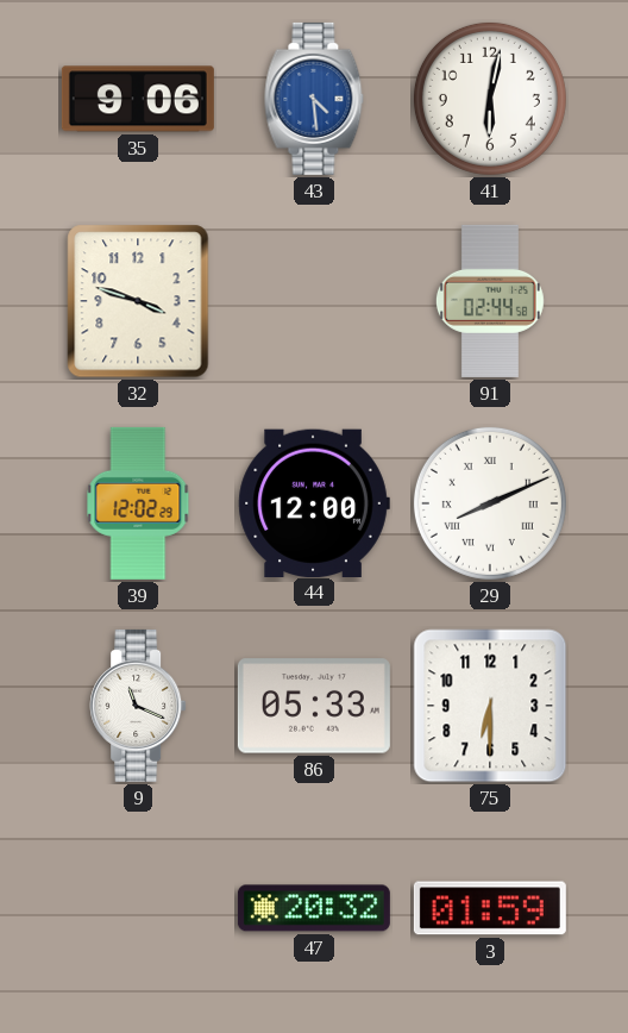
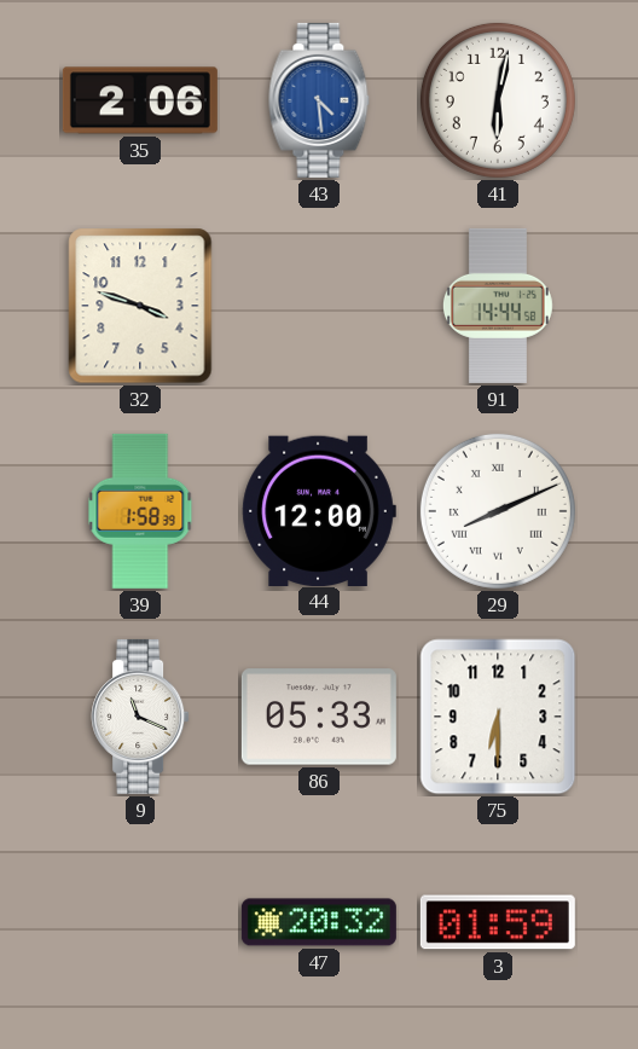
35: 9:06 -> 2:06
91: 02:44 -> 14:44
39: 12:02 -> 1:58
